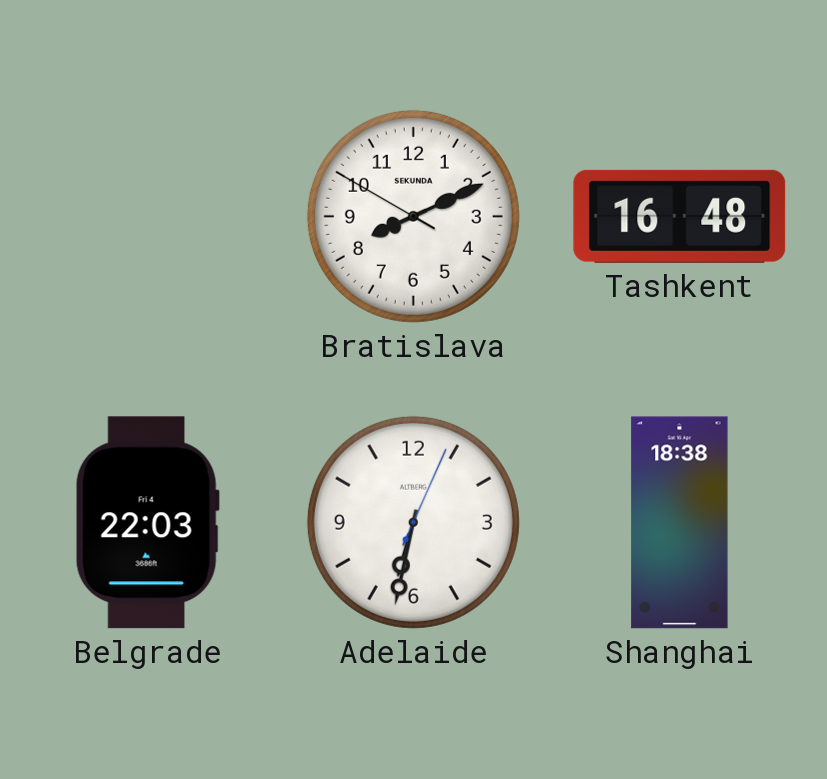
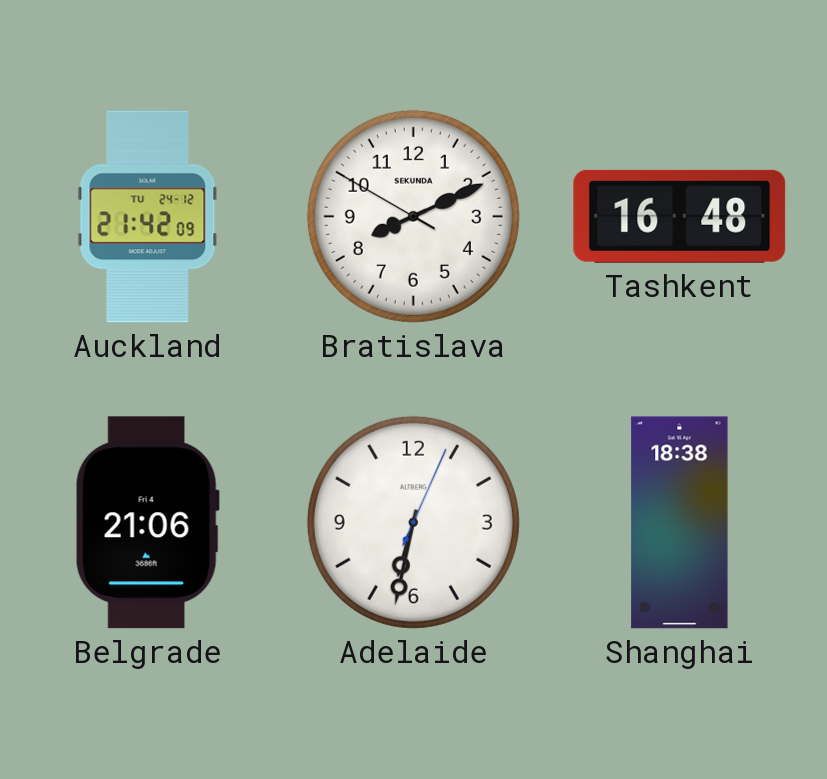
Auckland: none -> 21:42
Belgrade: 22:03 -> 21:06
